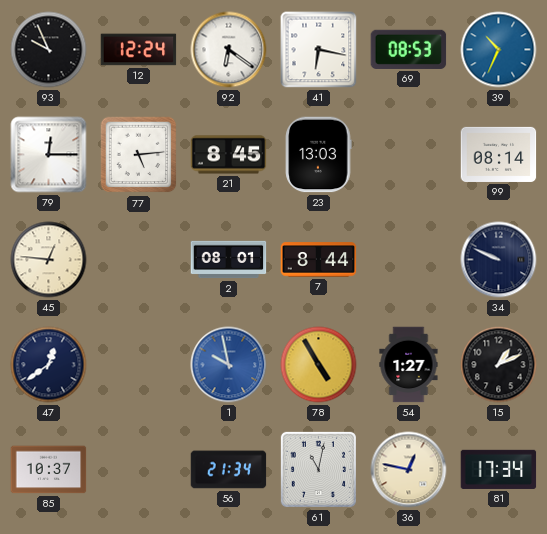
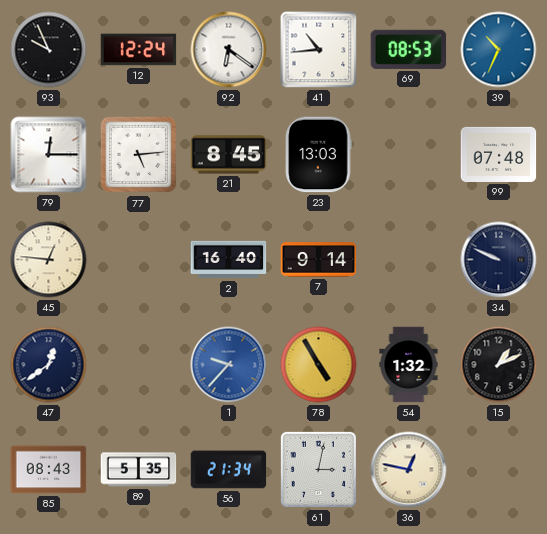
41: 6:17 -> 10:44
99: 08:14 -> 07:48
2: 08:01 -> 16:40
7: 8:44 -> 9:14
1: 9:58 -> 9:37
54: 1:27 -> 1:32
85: 10:37 -> 08:43
89: none -> 5:35
61: 11:02 -> 3:02
81: 17:34 -> none
